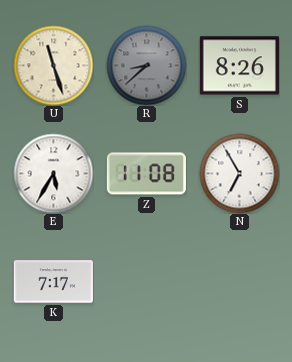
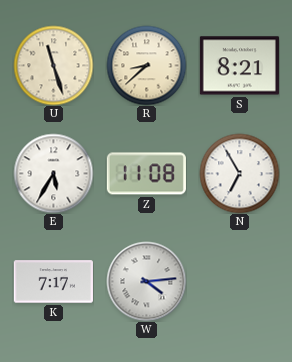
R dial: grey -> cream
S: 8:26 -> 8:21
W: none -> 4:14
